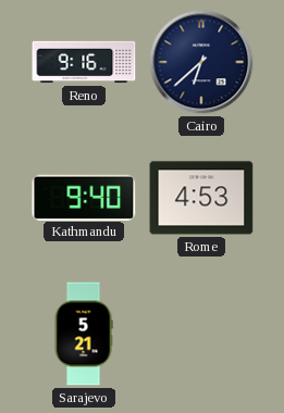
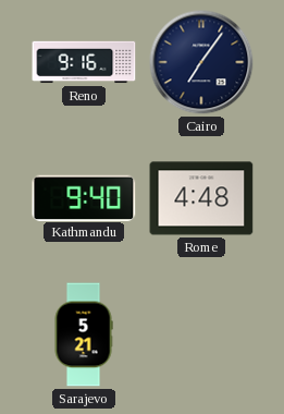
Cairo: 6:38 -> 7:06
Rome: 4:53 -> 4:48
